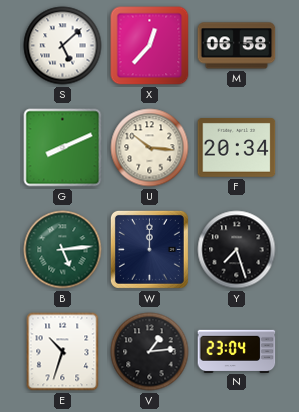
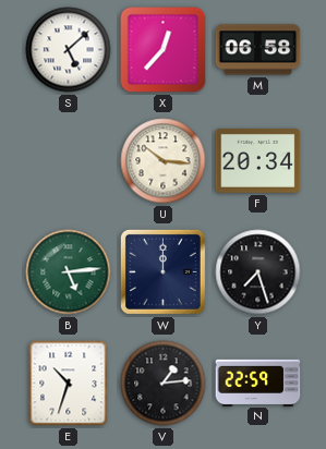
G: 8:11 -> none
N: 23:04 -> 22:59
